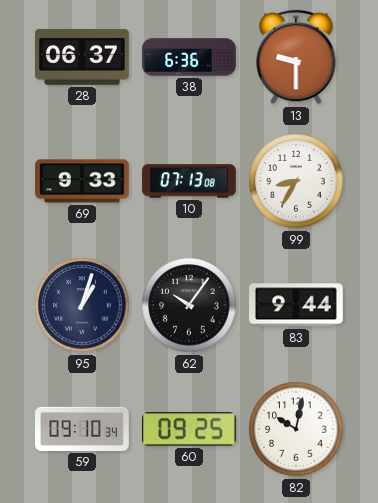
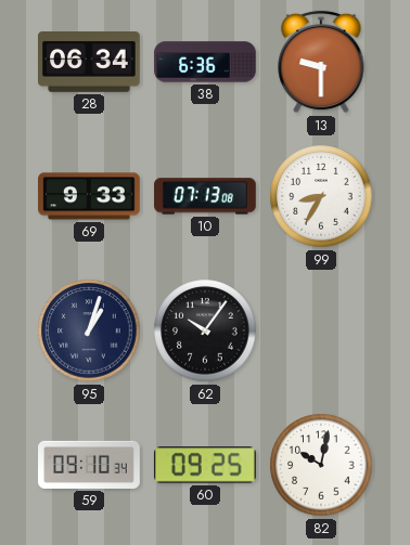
28: 06:37 -> 06:34
83: 9:44 -> none
